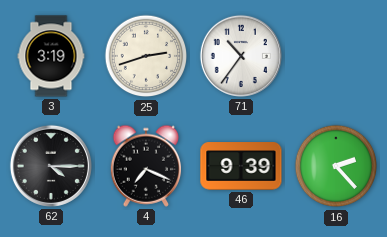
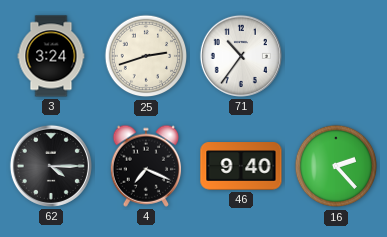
3: 3:19 -> 3:24
46: 9:39 -> 9:40
